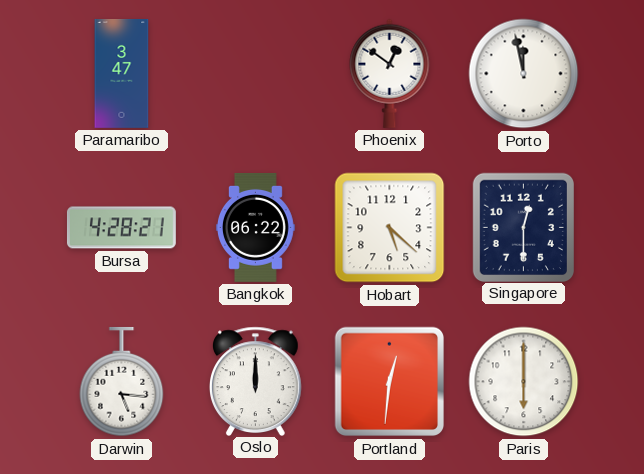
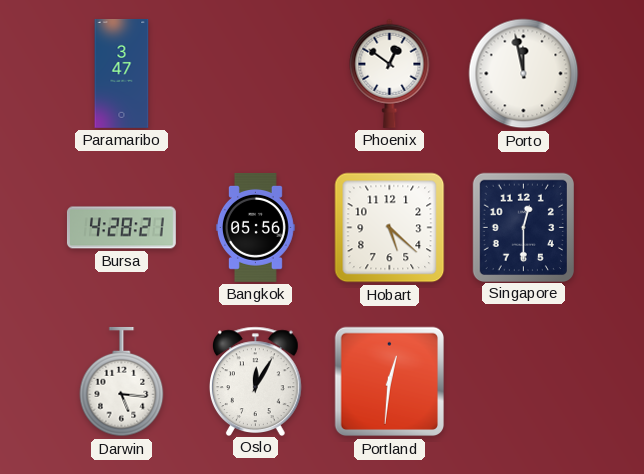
Bangkok: 06:22 -> 05:56
Oslo: 12:00 -> 12:05
Paris: 6:00 -> none
